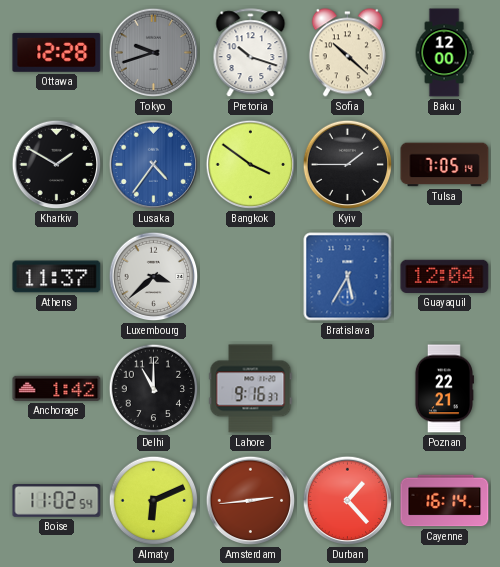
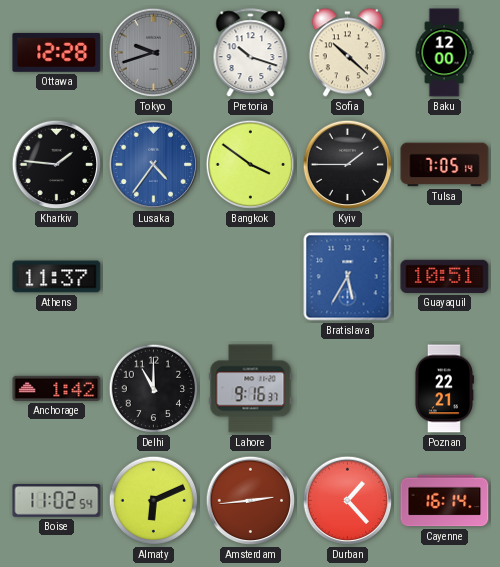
Kharkiv: 1:50 -> 1:46
Luxembourg: 3:38 -> none
Guayaquil: 12:04 -> 10:51
